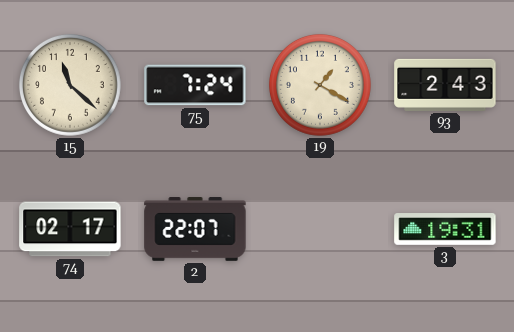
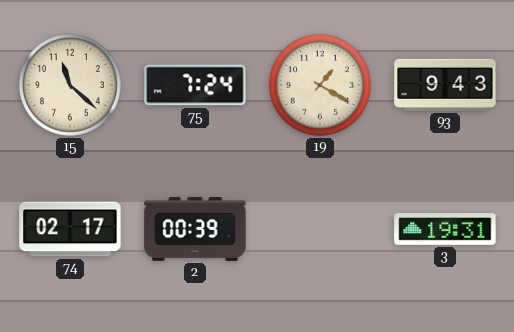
93: 2:43 -> 9:43
2: 22:07 -> 00:39
